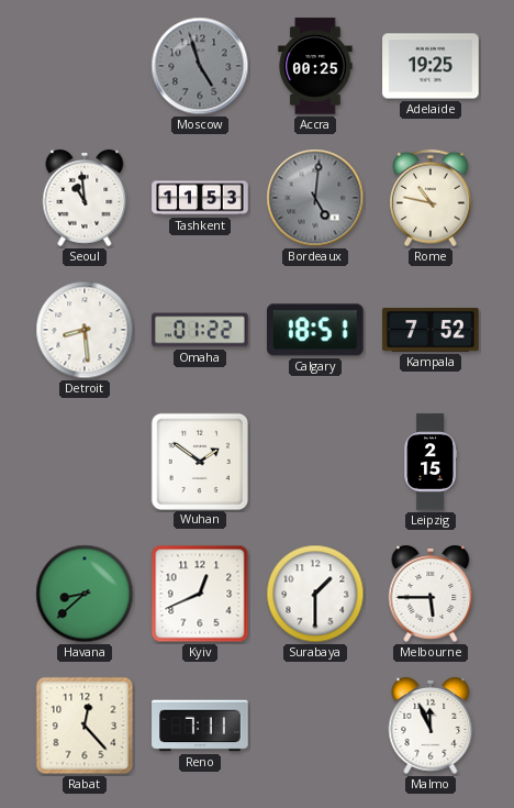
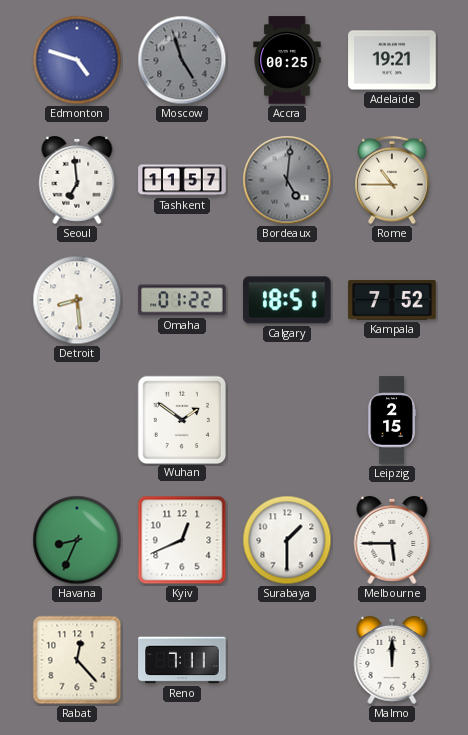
Edmonton: none -> 4:48
Adelaide: 19:25 -> 19:21
Seoul: 10:59 -> 6:59
Tashkent: 11:53 -> 11:57
Rome: 10:47 -> 10:45
Havana: 8:38 -> 8:34
Malmo: 11:56 -> 12:00
